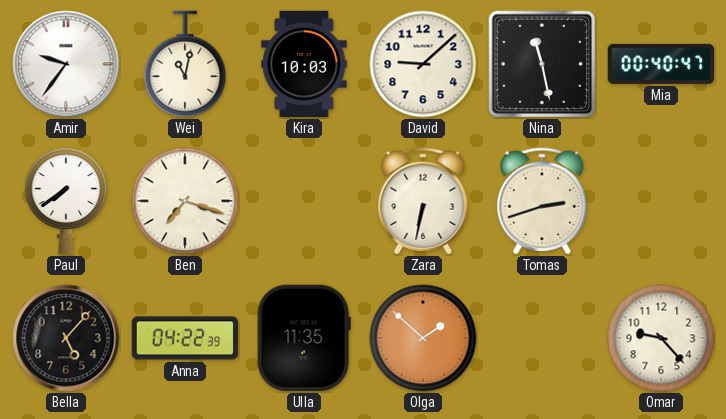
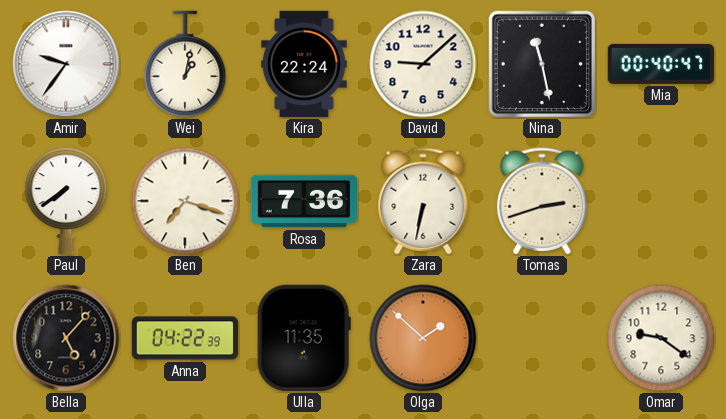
Wei: 11:02 -> 1:02
Kira: 10:03 -> 22:24
Rosa: none -> 7:36
Omar: 9:23 -> 9:21
